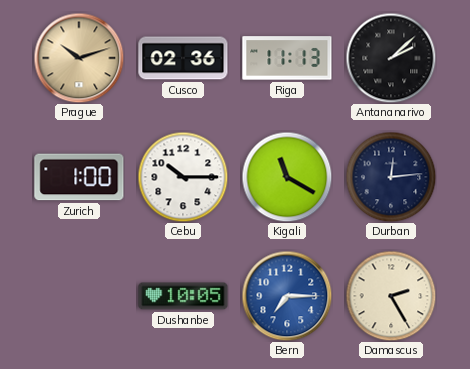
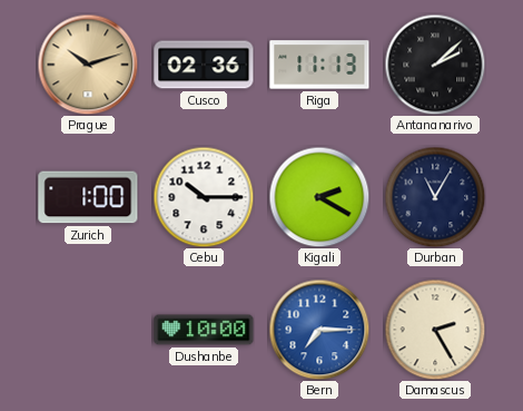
Kigali: 11:20 -> 2:20
Durban: 12:14 -> 11:05
Dushanbe: 10:05 -> 10:00
